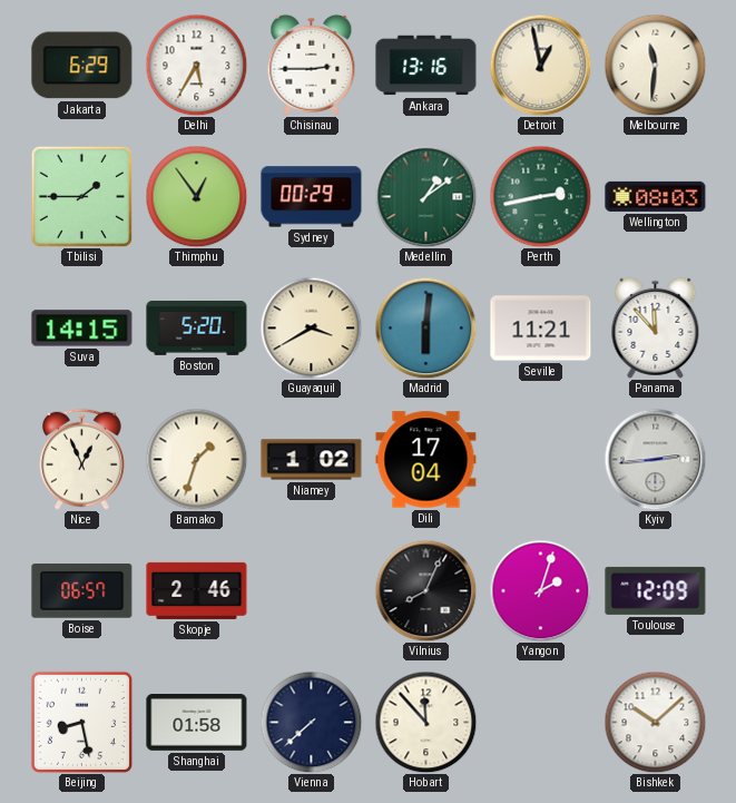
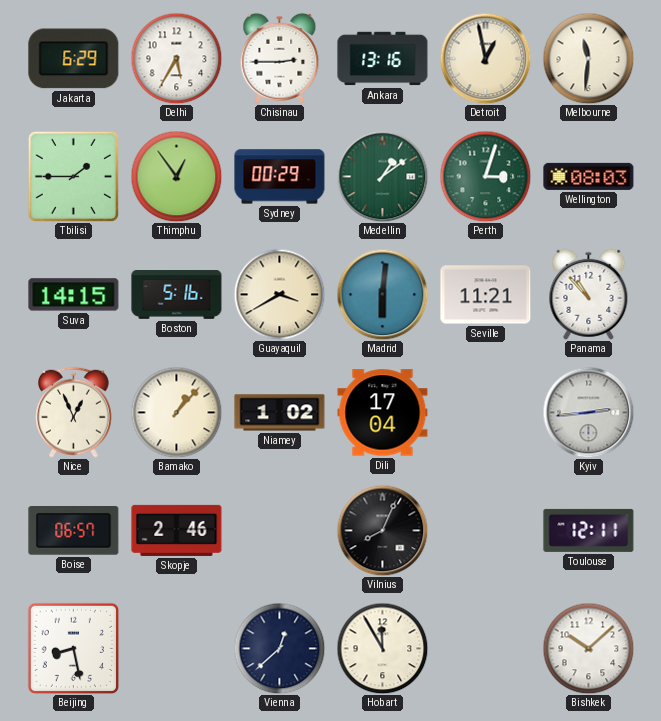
Perth: 2:43 -> 3:03
Boston: 5:20 -> 5:16
Panama: 11:53 -> 10:53
Bamako: 1:33 -> 1:07
Yangon: 2:03 -> none
Toulouse: 12:09 -> 12:11
Shanghai: 01:58 -> none
Vienna: 7:38 -> 12:38
Hobart: 11:53 -> 11:55
